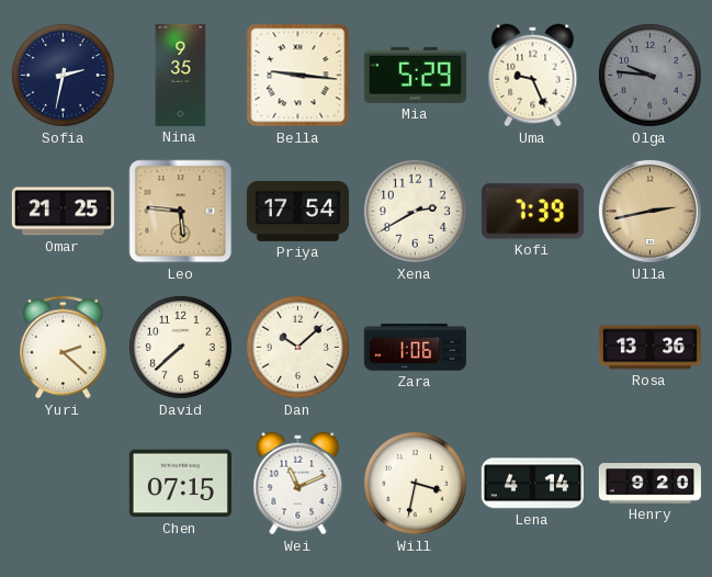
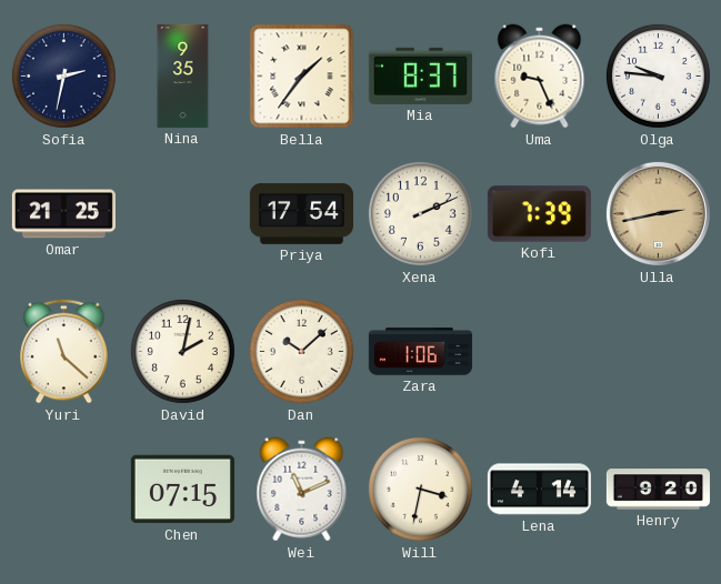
Bella: 9:16 -> 1:36
Mia: 5:29 -> 8:37
Olga dial: grey -> white
Leo: 5:46 -> none
Xena: 2:40 -> 2:11
Yuri: 2:22 -> 11:22
David: 7:38 -> 2:02
Rosa: 13:36 -> none
